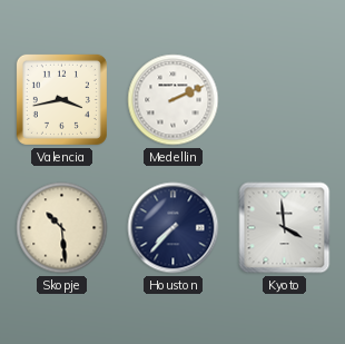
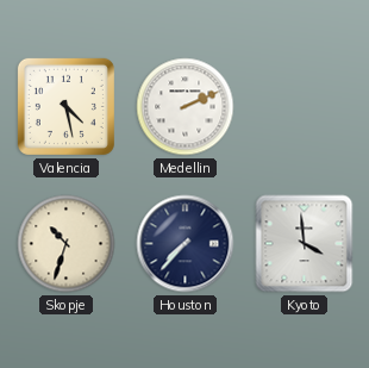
Valencia: 3:43 -> 4:28
Skopje: 10:29 -> 10:33
